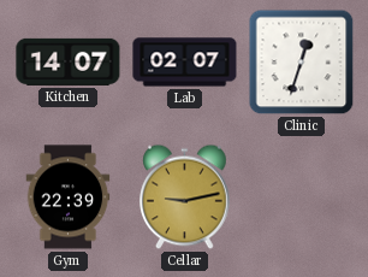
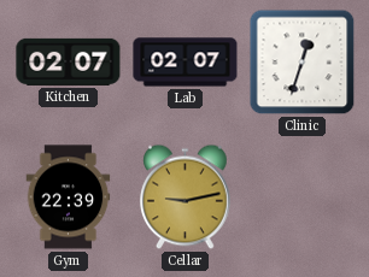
Kitchen: 14:07 -> 02:07
